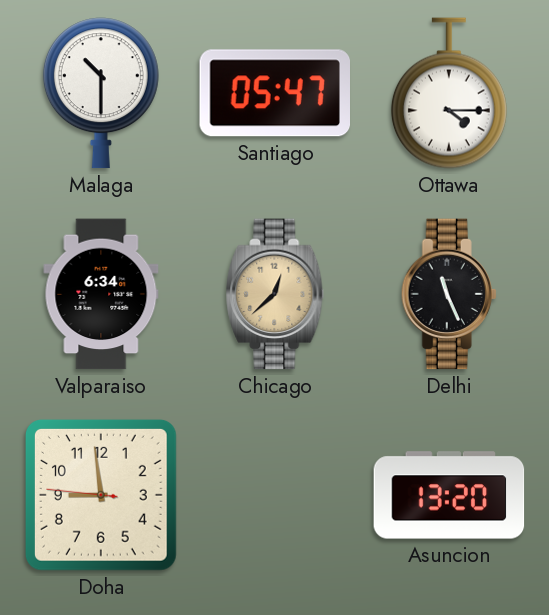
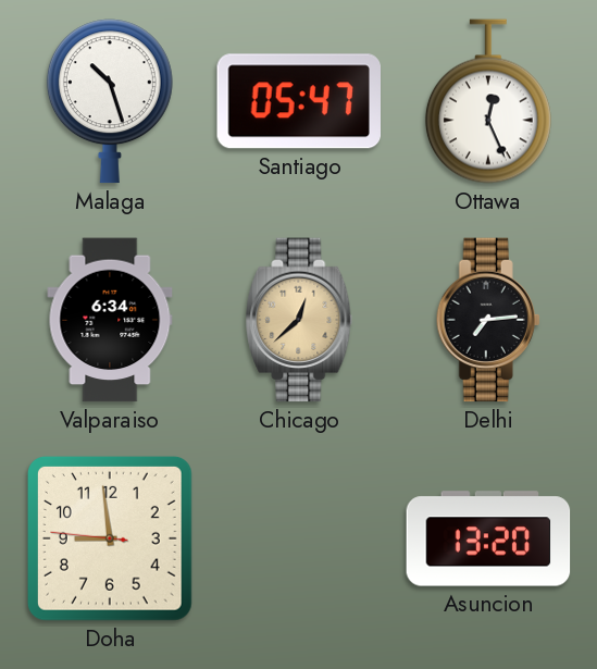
Malaga: 10:30 -> 10:27
Ottawa: 4:15 -> 12:26
Delhi: 11:26 -> 7:14
